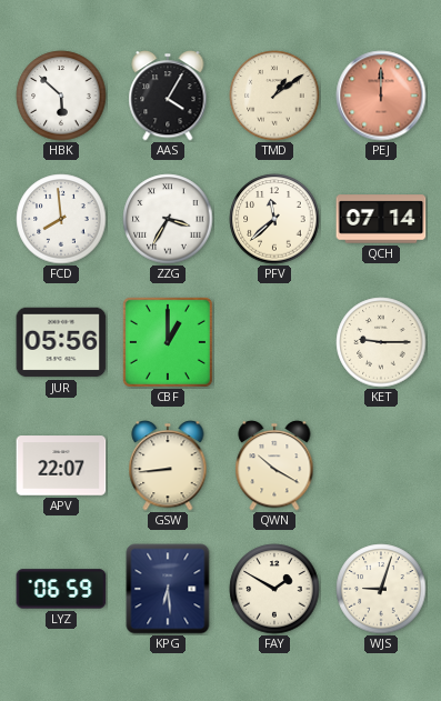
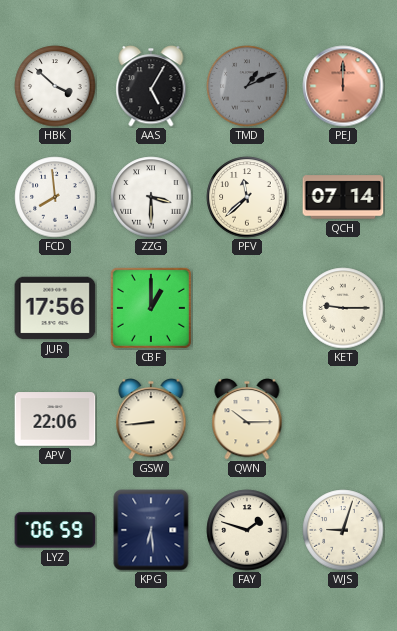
HBK: 5:52 -> 3:52
AAS: 4:05 -> 5:05
TMD: 1:09 -> 1:11
TMD dial: cream -> grey
ZZG: 3:35 -> 3:30
JUR: 05:56 -> 17:56
APV: 22:07 -> 22:06
QWN: 10:20 -> 10:15
FAY: 1:50 -> 1:48
